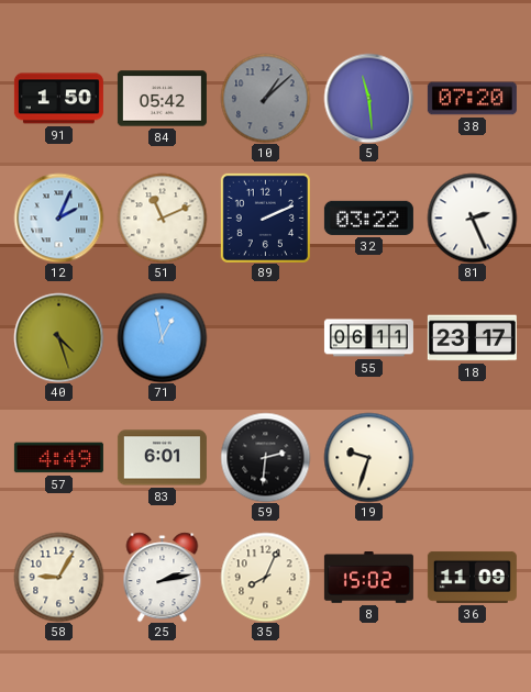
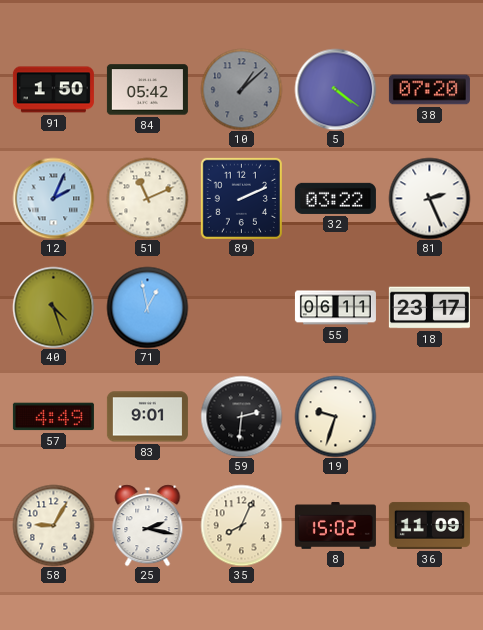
5: 11:29 -> 4:21
83: 6:01 -> 9:01
25: 2:13 -> 2:17
